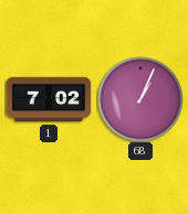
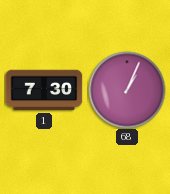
1: 7:02 -> 7:30
